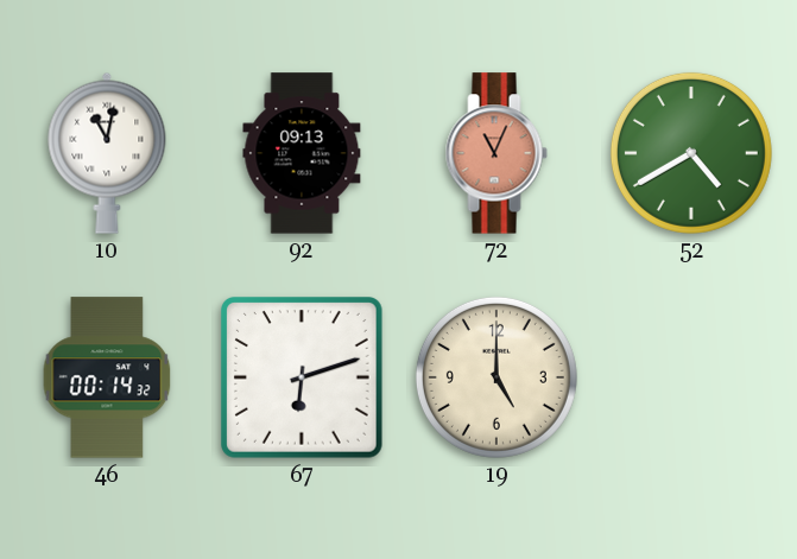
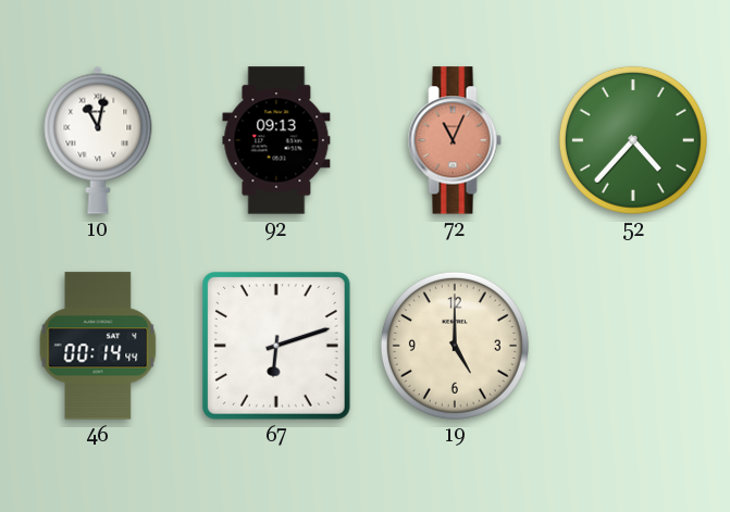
52: 4:40 -> 4:37
46: 00:14:32 -> 00:14:44
